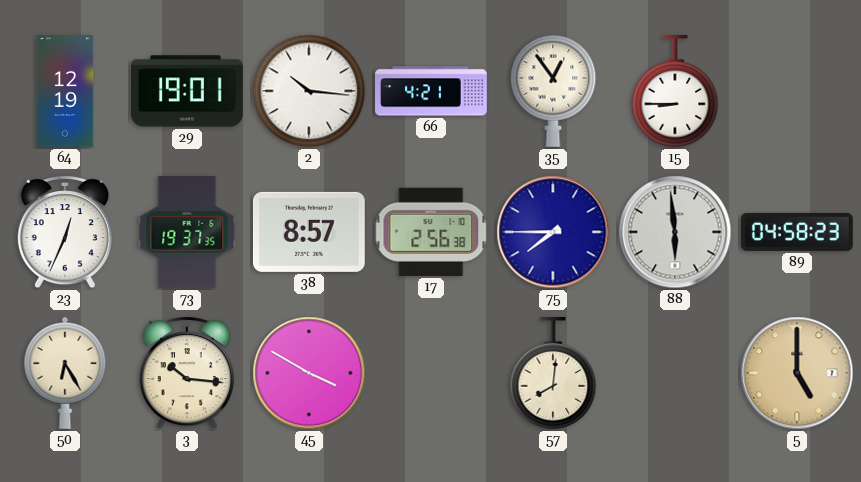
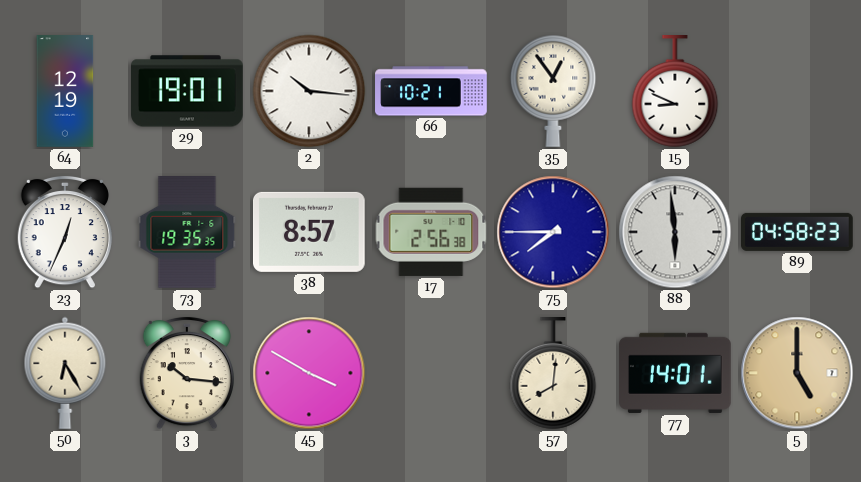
66: 4:21 -> 10:21
15: 8:45 -> 8:49
73: 19:37 -> 19:35
77: none -> 14:01
